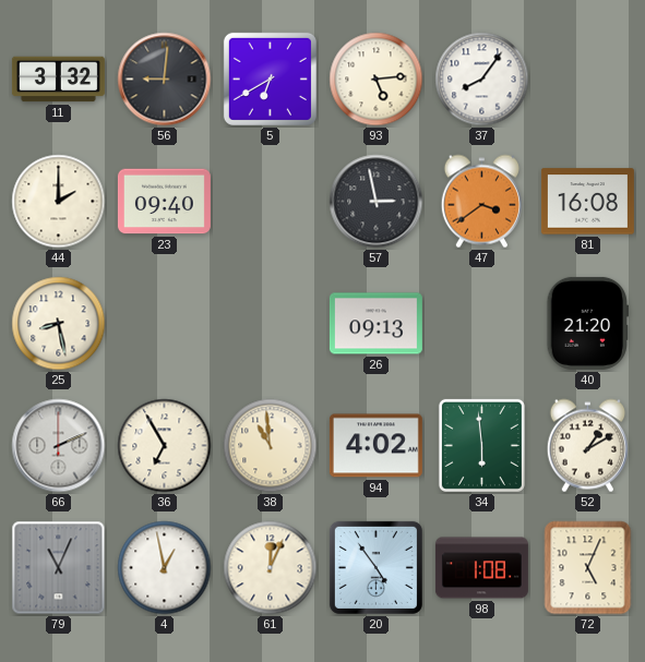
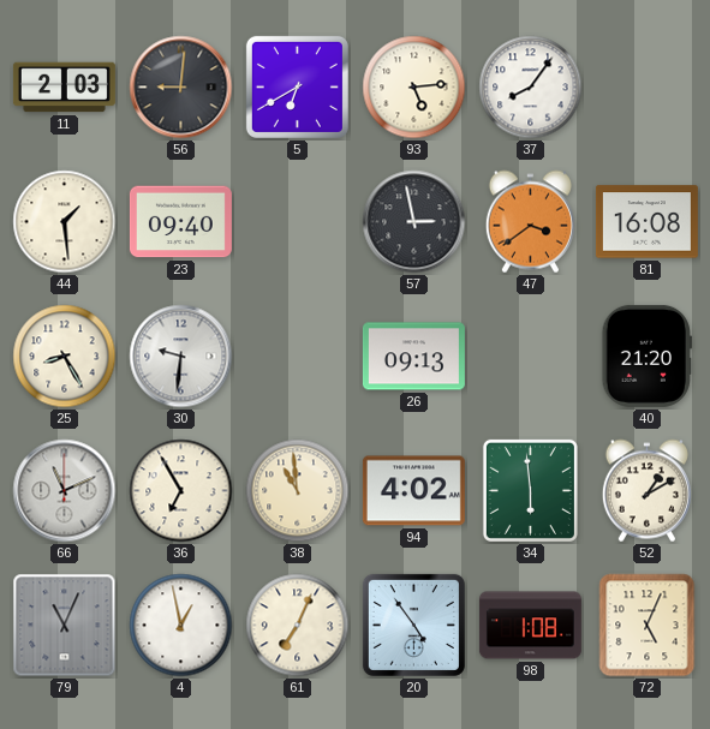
11: 3:32 -> 2:03
44: 2:00 -> 1:29
25: 8:28 -> 8:25
30: none -> 9:31
66: 2:11 -> 11:11
61: 12:04 -> 7:04
